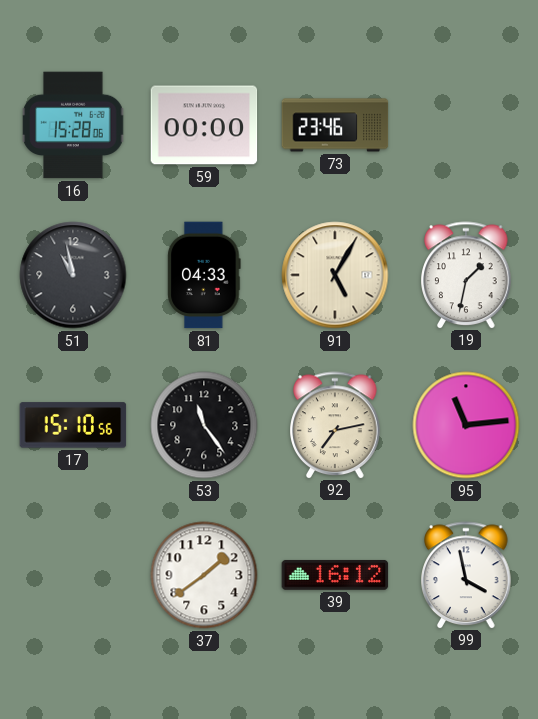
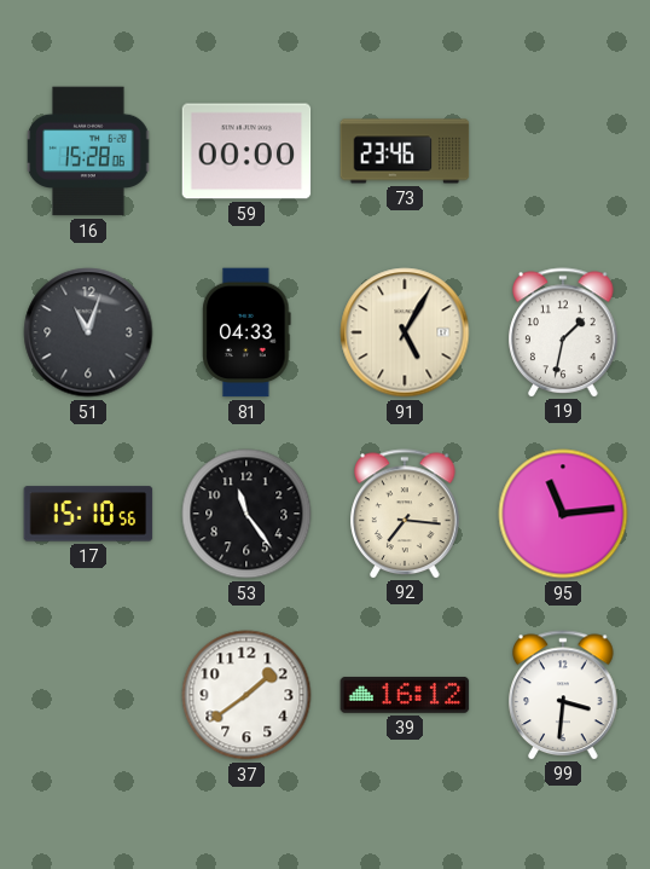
51: 10:58 -> 11:03
92: 7:13 -> 7:16
99: 3:58 -> 3:31
